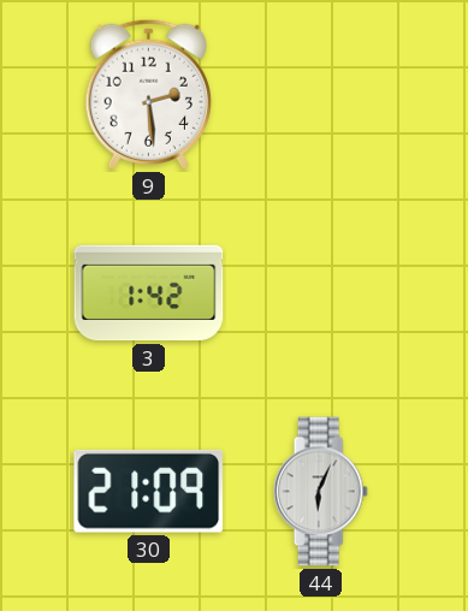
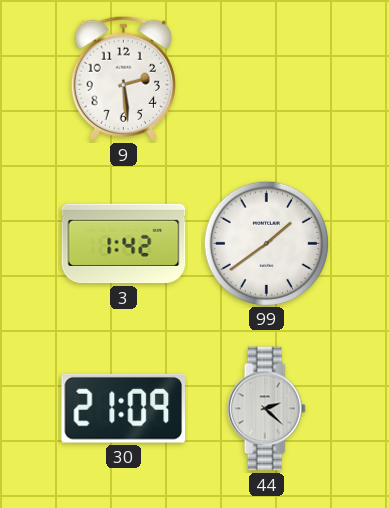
99: none -> 1:39
44: 6:04 -> 2:22
